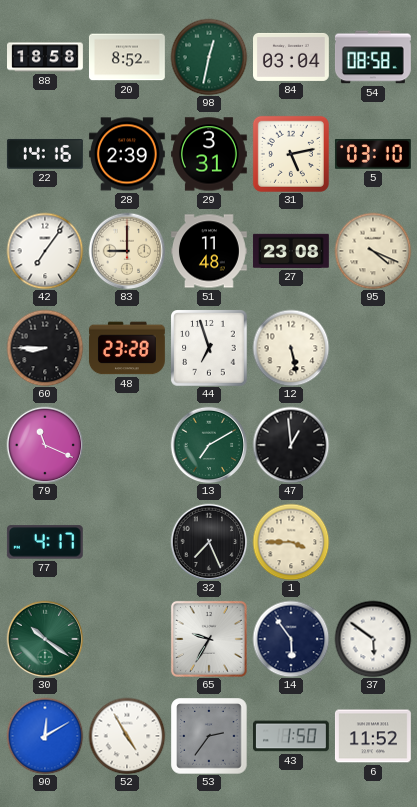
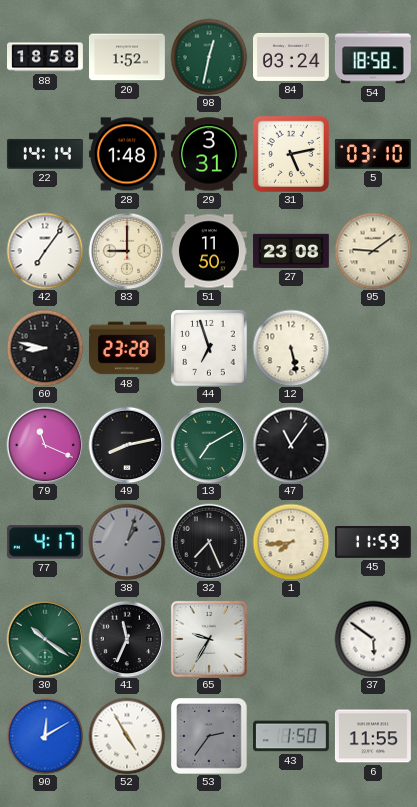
20: 8:52 -> 1:52
84: 03:04 -> 03:24
54: 08:58 -> 18:58
22: 14:16 -> 14:14
28: 2:39 -> 1:48
51: 11:48 -> 11:50
95: 4:19 -> 9:09
60: 8:45 -> 8:47
49: none -> 8:13
47: 12:59 -> 11:06
38: none -> 1:03
1: 3:45 -> 7:44
45: none -> 11:59
41: none -> 11:34
14: 5:54 -> none
6: 11:52 -> 11:55
